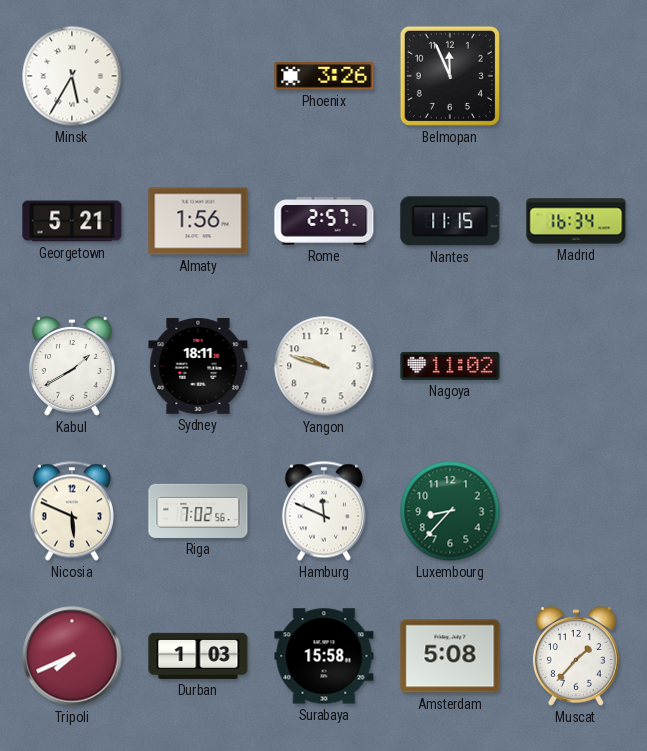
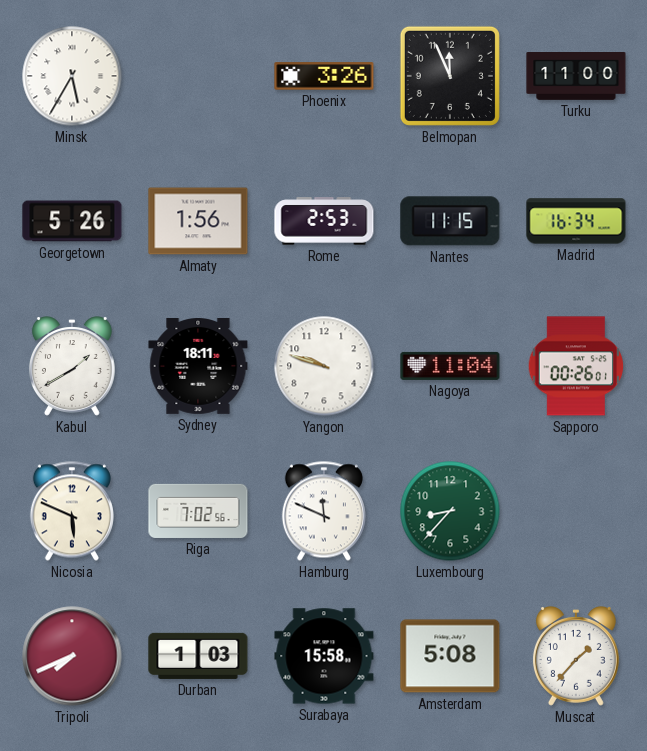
Turku: none -> 11:00
Georgetown: 5:21 -> 5:26
Rome: 2:57 -> 2:53
Nagoya: 11:02 -> 11:04
Sapporo: none -> 00:26
